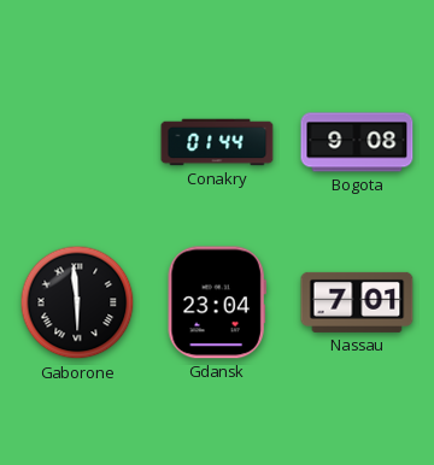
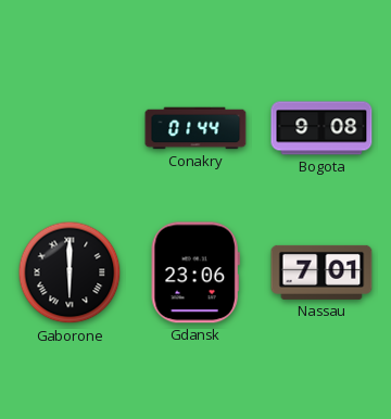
Gaborone: 5:59 -> 6:00
Gdansk: 23:04 -> 23:06
